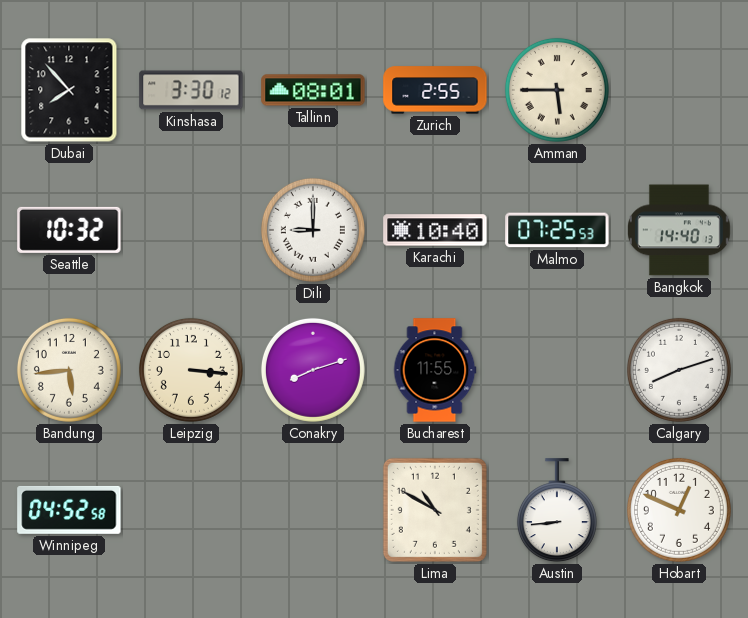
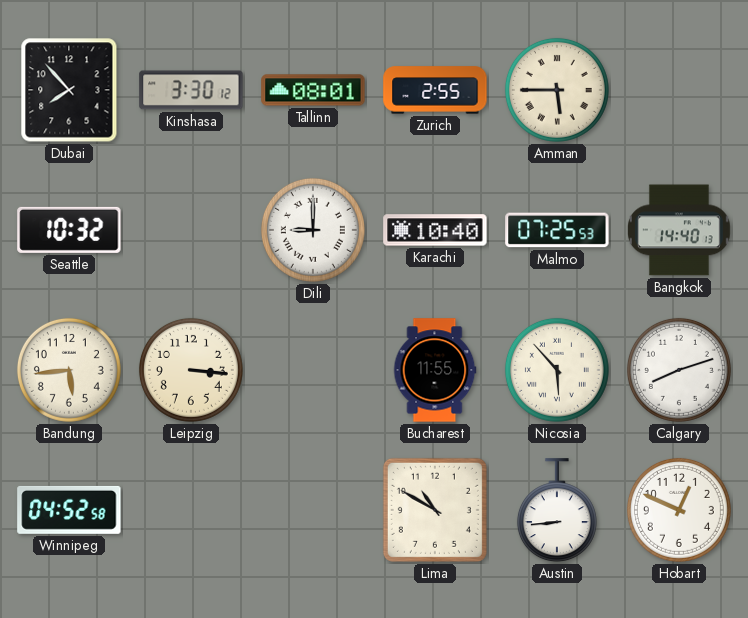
Conakry: 8:12 -> none
Nicosia: none -> 5:53
